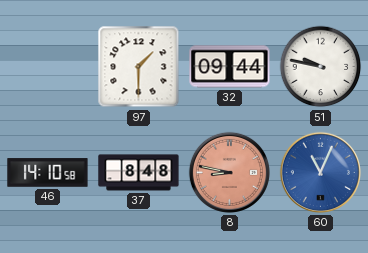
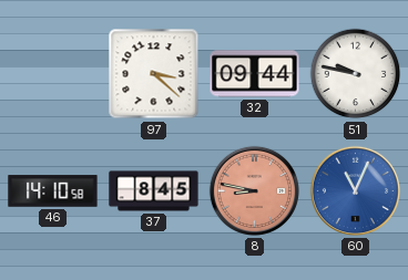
97: 1:30 -> 3:22
37: 8:48 -> 8:45
